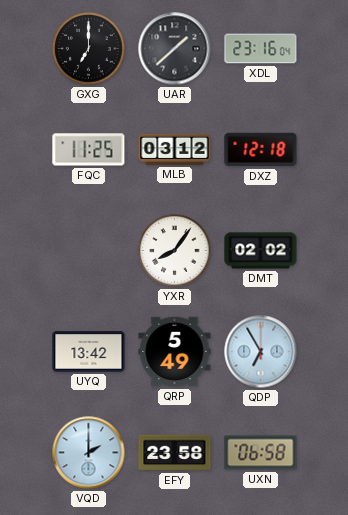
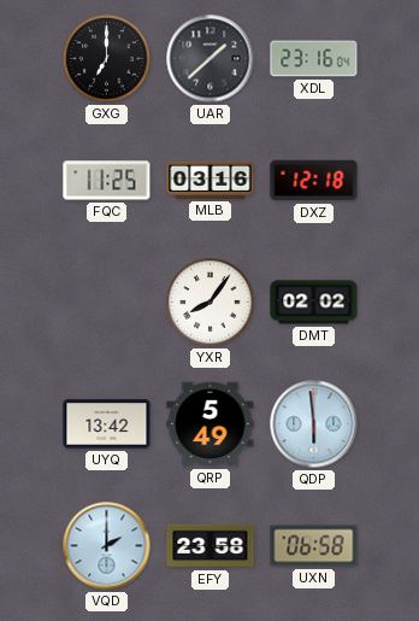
MLB: 03:12 -> 03:16
QDP: 6:55 -> 5:59
